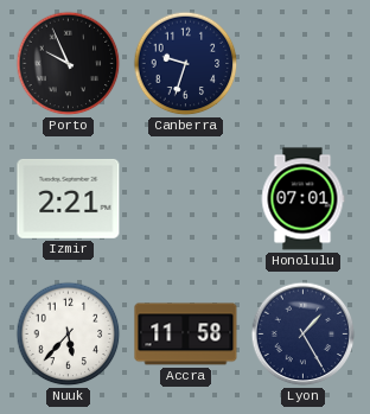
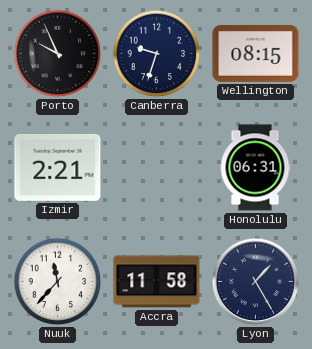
Wellington: none -> 08:15
Honolulu: 07:01 -> 06:31
Nuuk: 5:37 -> 11:37
